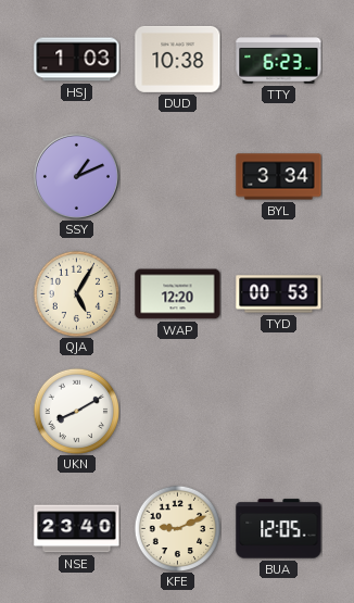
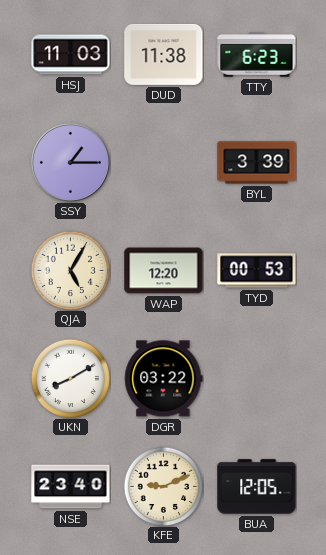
HSJ: 1:03 -> 11:03
DUD: 10:38 -> 11:38
SSY: 1:11 -> 1:15
BYL: 3:34 -> 3:39
DGR: none -> 03:22
